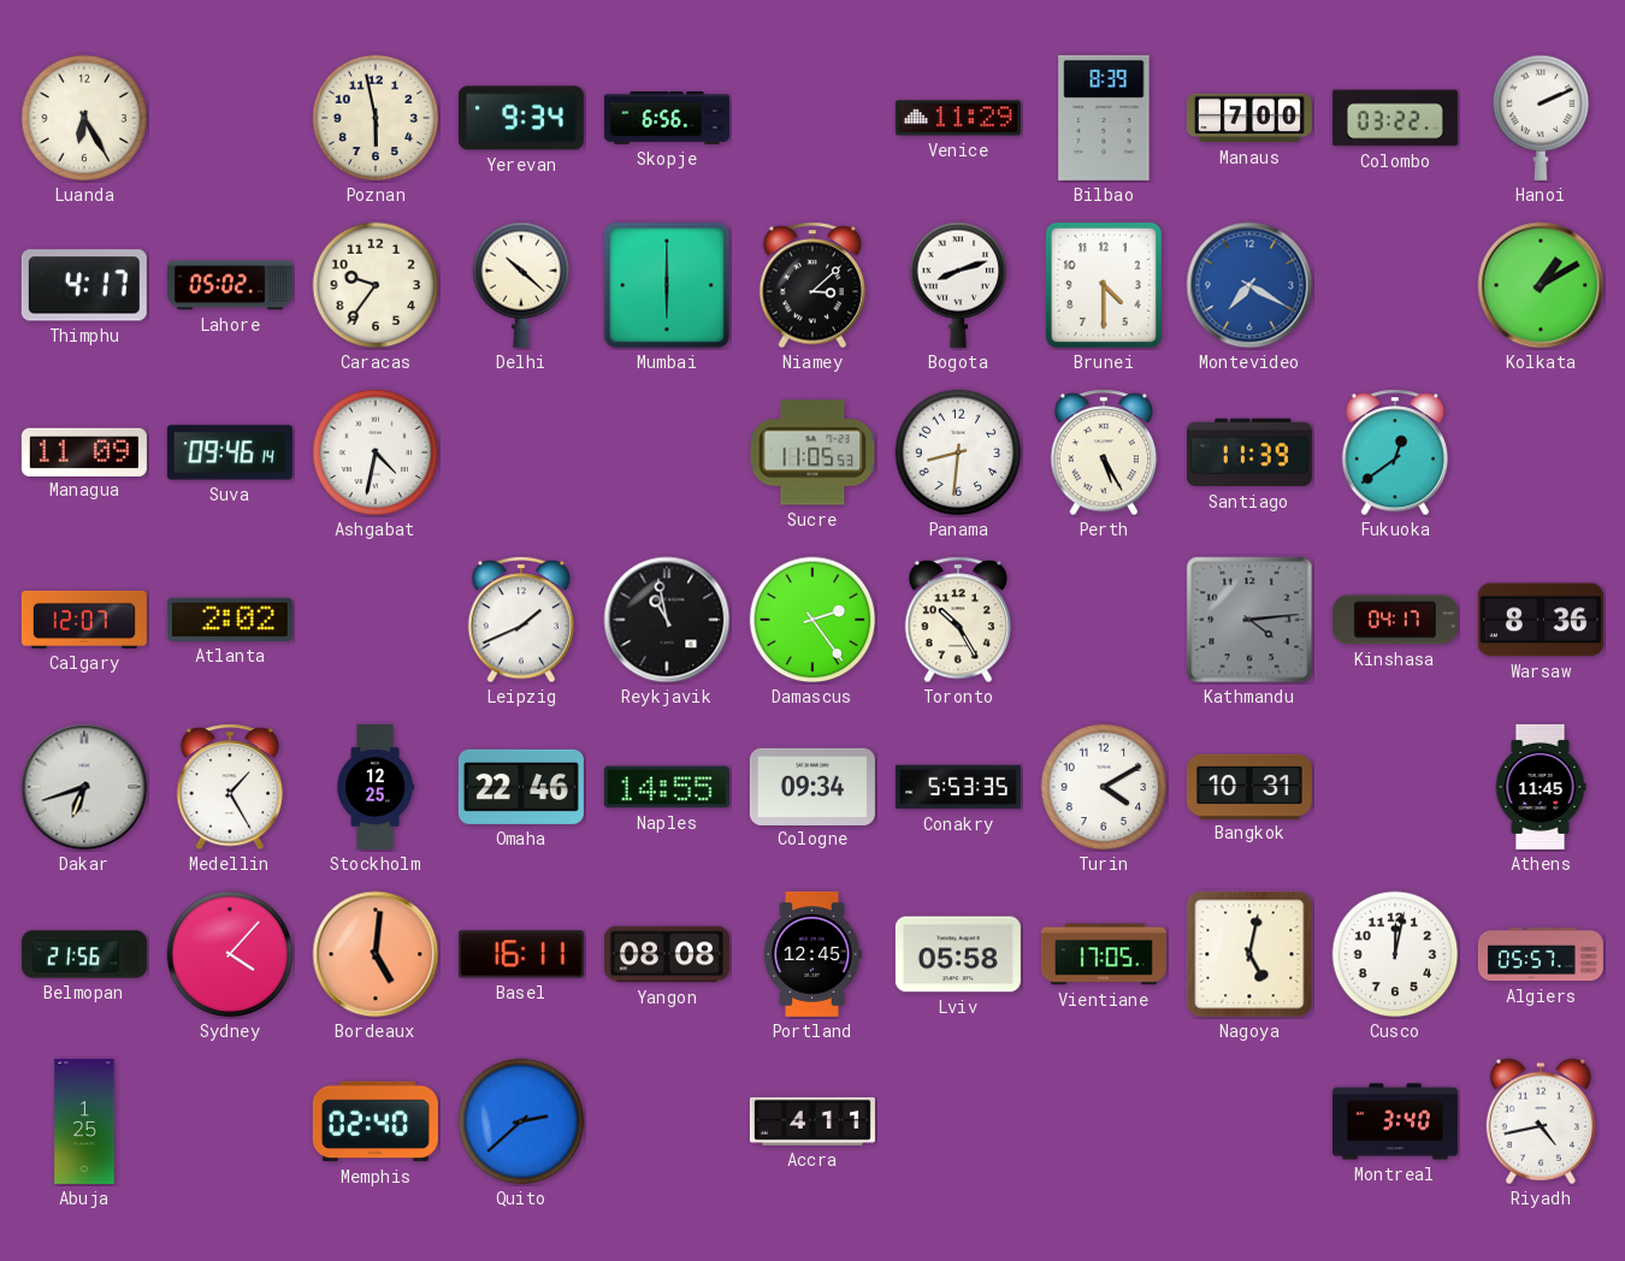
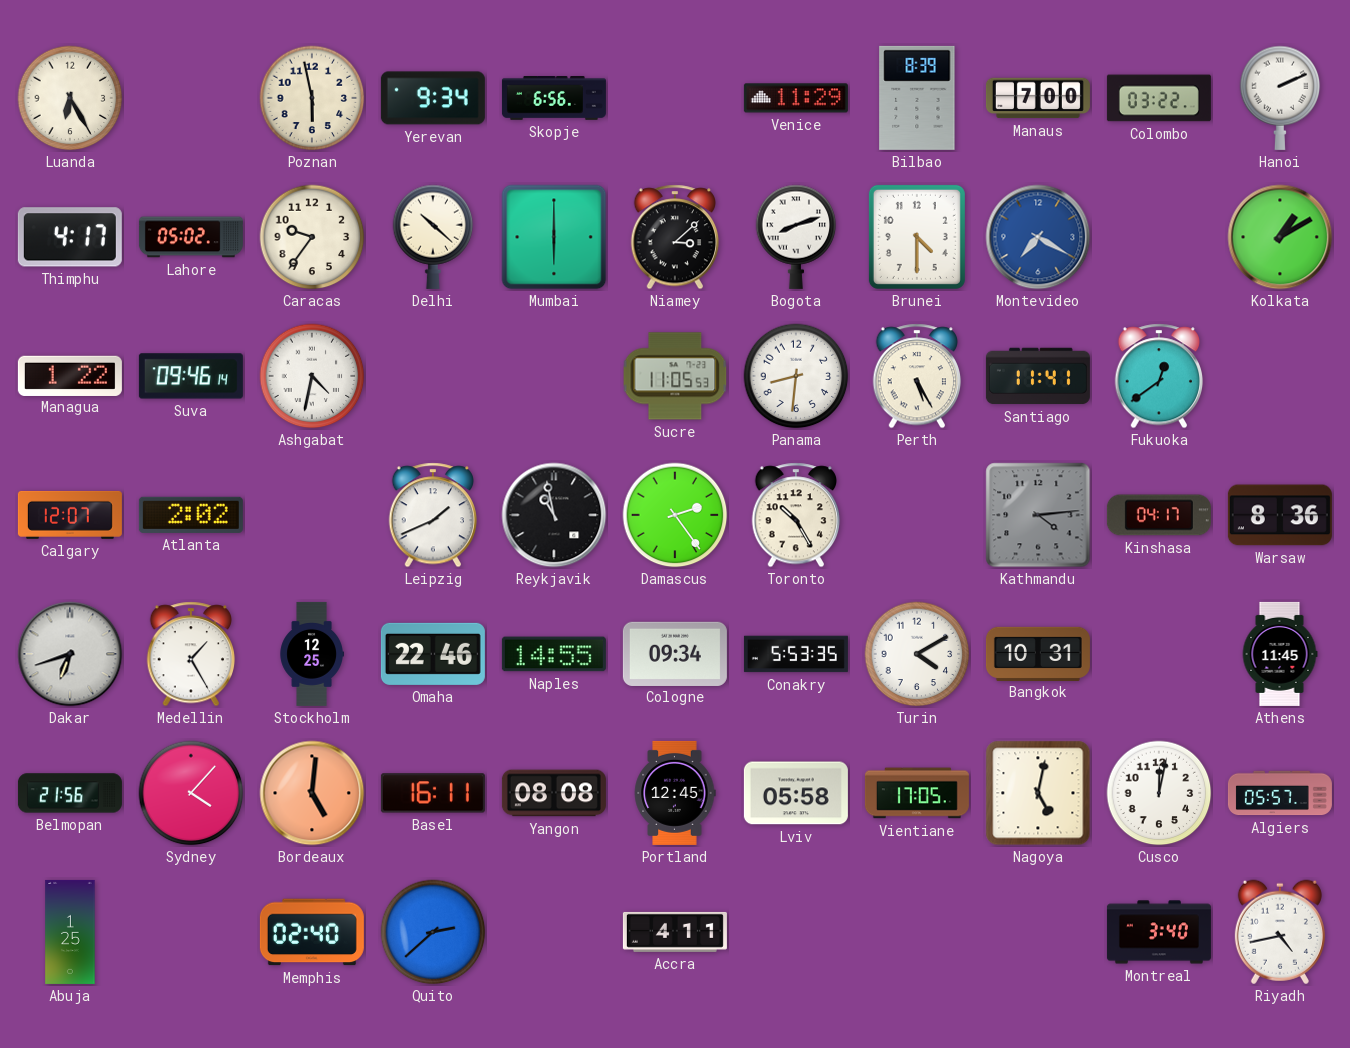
Managua: 11:09 -> 1:22
Santiago: 11:39 -> 11:41
